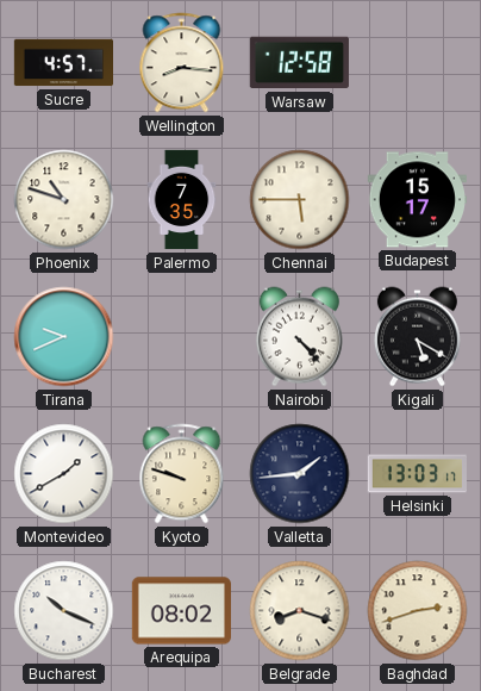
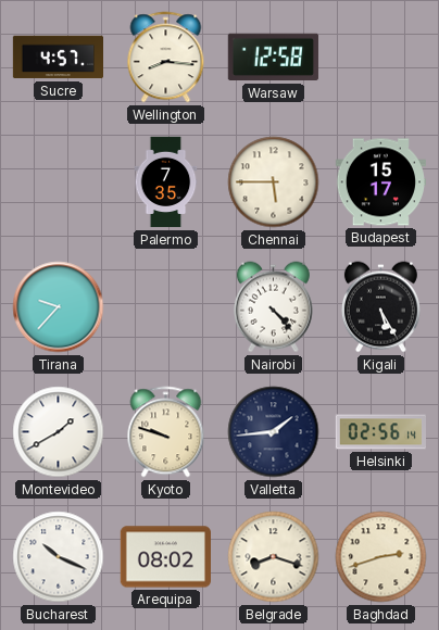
Phoenix: 10:48 -> none
Tirana: 9:41 -> 9:37
Kigali: 5:20 -> 5:25
Helsinki: 13:03 -> 02:56
